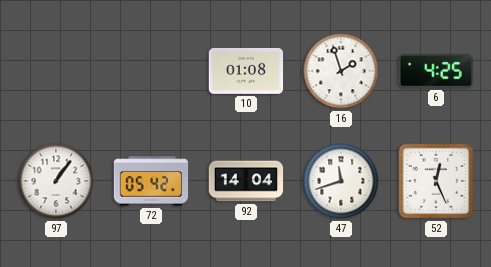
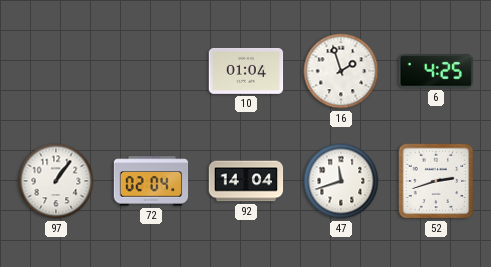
10: 01:08 -> 01:04
72: 05:42 -> 02:04
52: 12:26 -> 2:42
